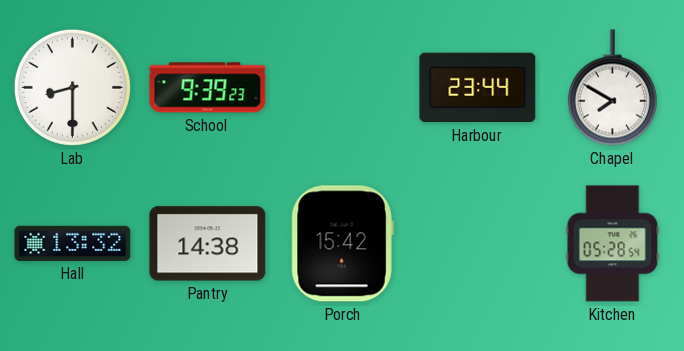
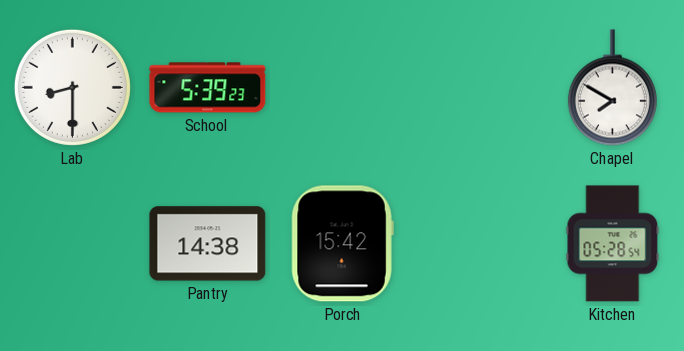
School: 9:39 -> 5:39
Harbour: 23:44 -> none
Hall: 13:32 -> none
